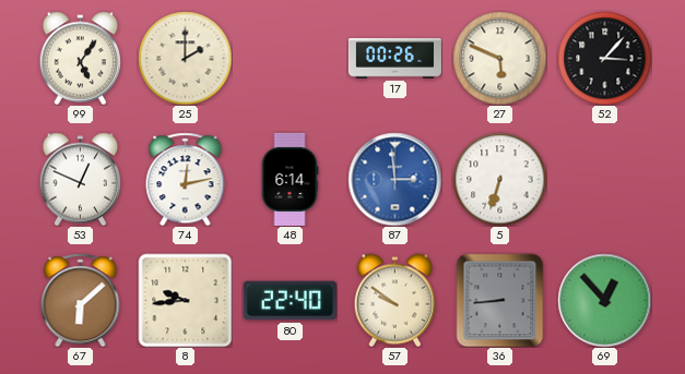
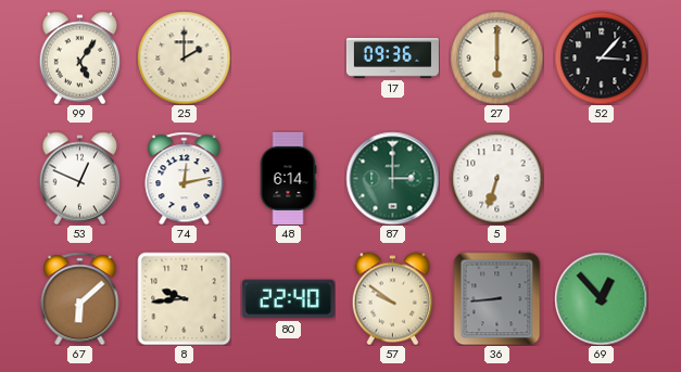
17: 00:26 -> 09:36
27: 5:49 -> 6:00
87: 2:59 -> 3:00
87 dial: blue -> green
